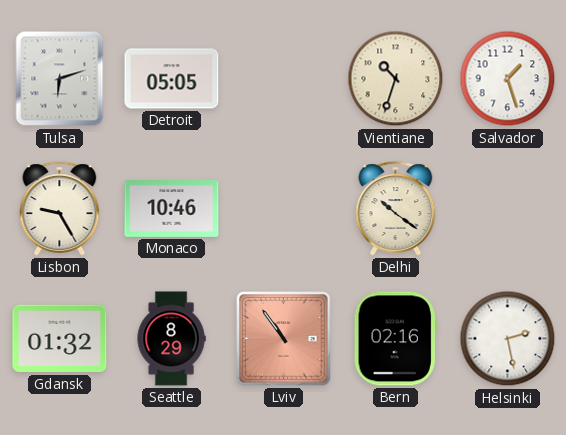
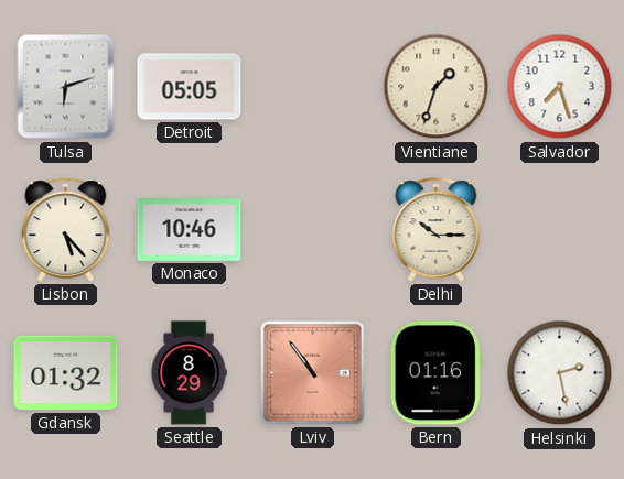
Vientiane: 10:33 -> 1:33
Salvador: 1:27 -> 7:27
Lisbon: 9:25 -> 5:23
Delhi: 10:21 -> 10:15
Bern: 02:16 -> 01:16
